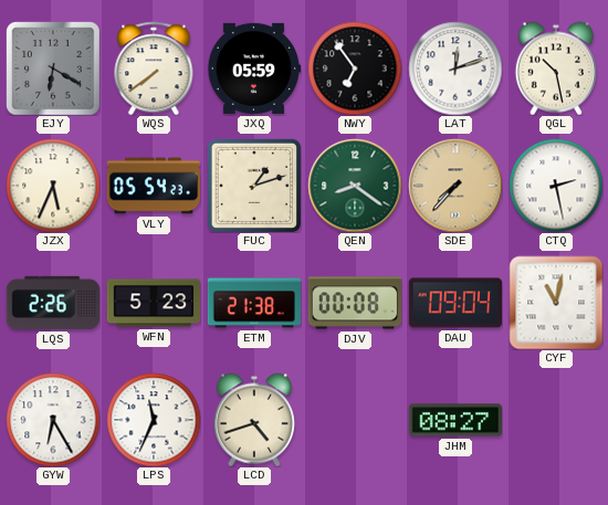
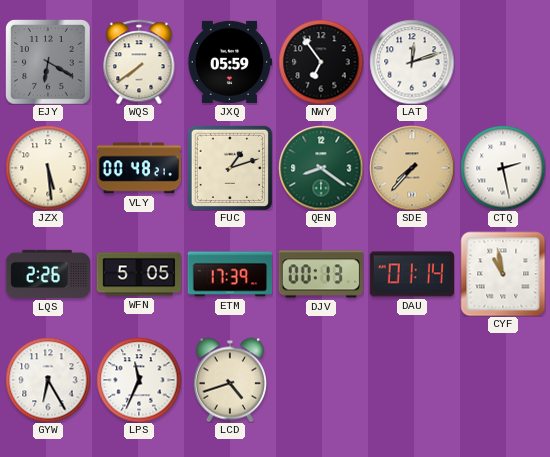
QGL: 10:28 -> none
JZX: 5:34 -> 5:29
VLY: 05:54 -> 00:48
WFN: 5:23 -> 5:05
ETM: 21:38 -> 17:39
DJV: 00:08 -> 00:13
DAU: 09:04 -> 01:14
CYF: 11:02 -> 10:58
JHM: 08:27 -> none
